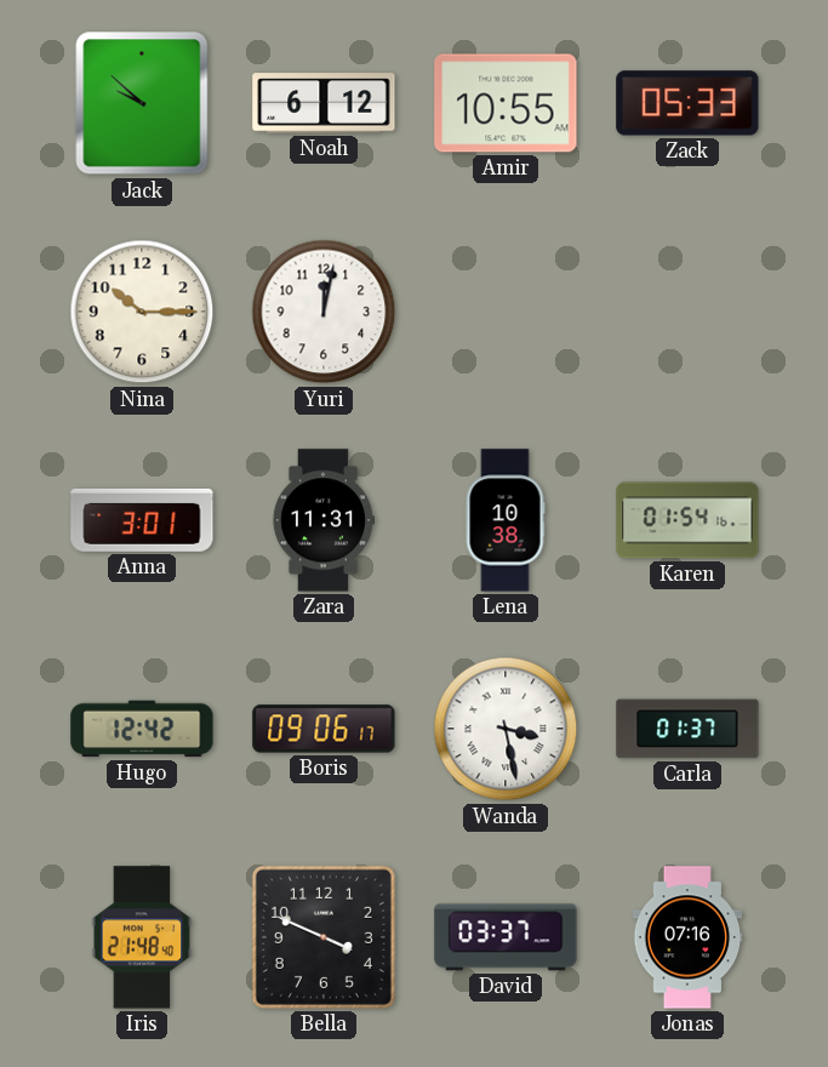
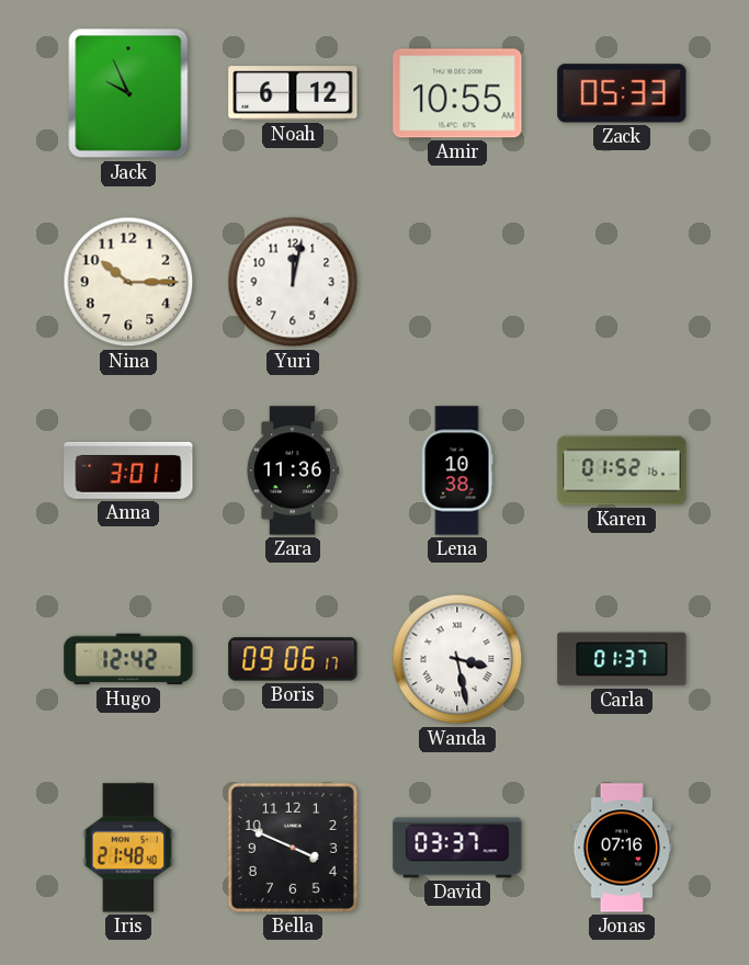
Jack: 9:52 -> 9:56
Zara: 11:31 -> 11:36
Karen: 01:54 -> 01:52
